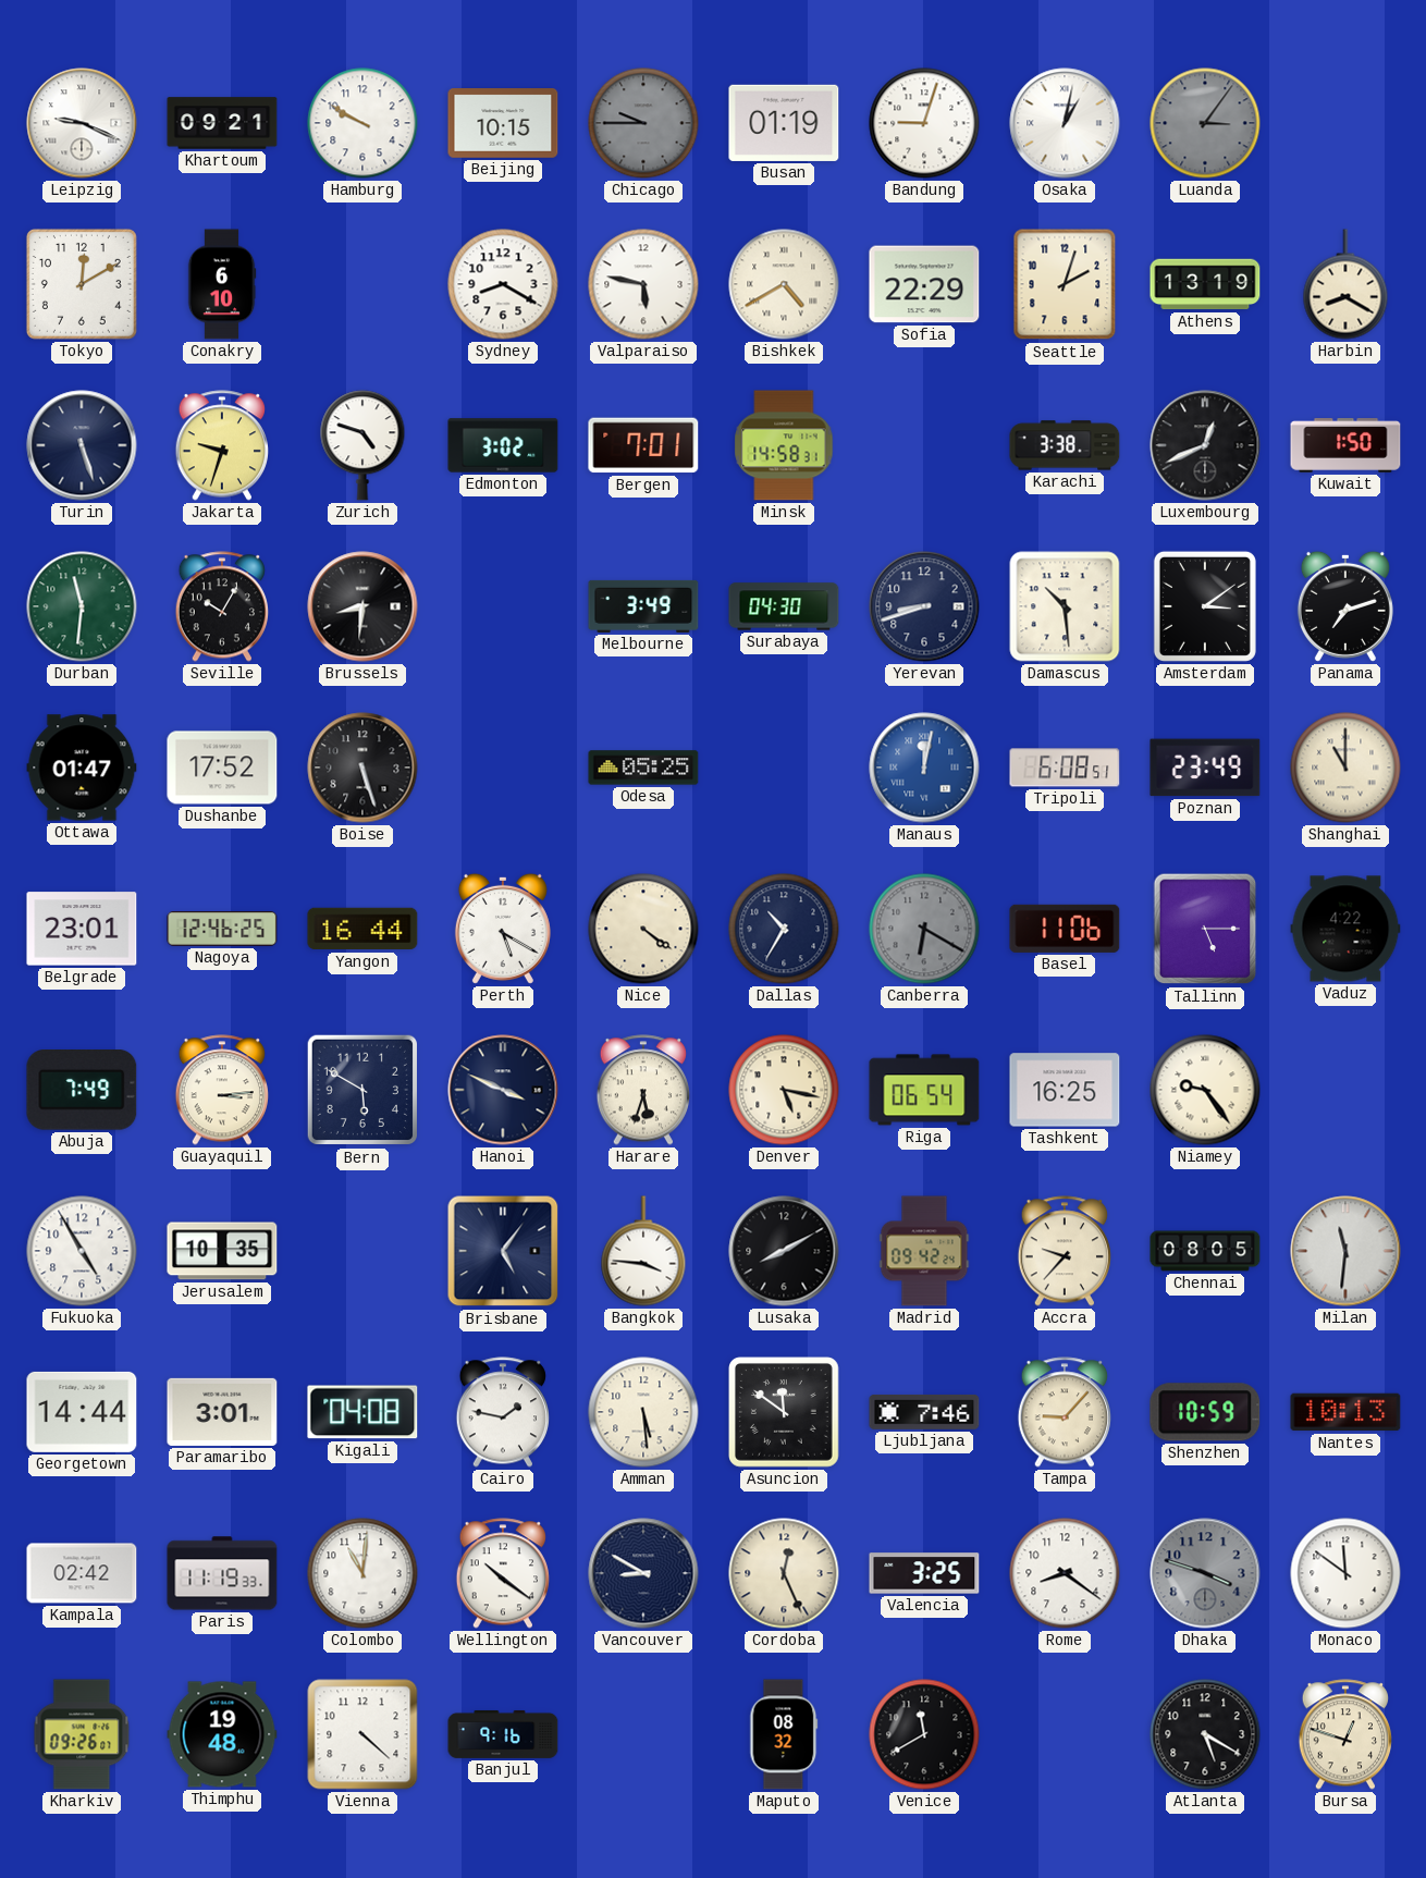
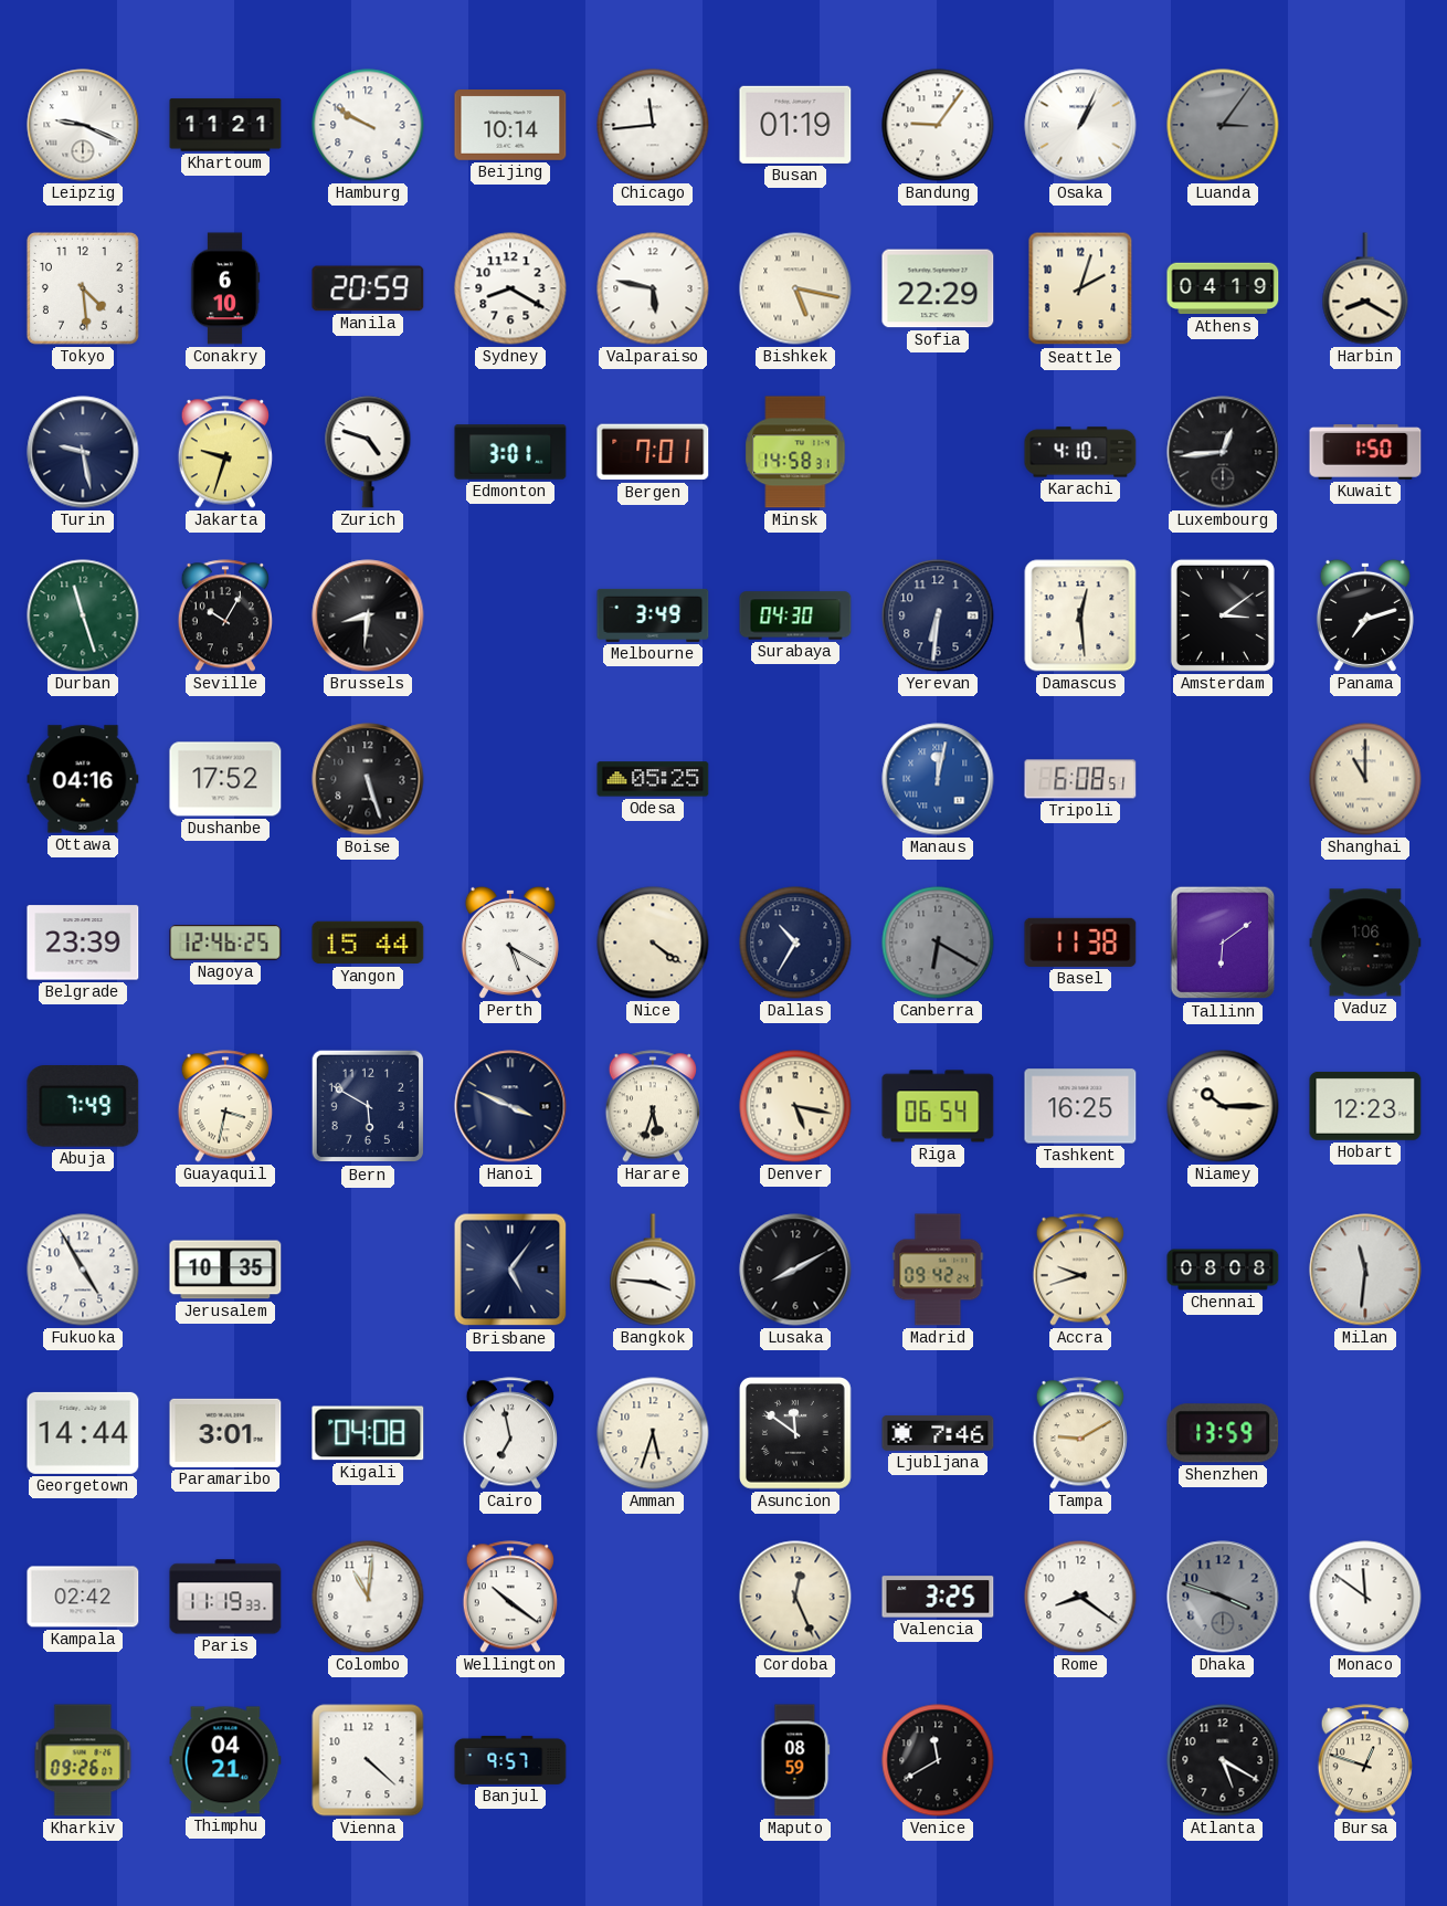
Khartoum: 09:21 -> 11:21
Beijing: 10:15 -> 10:14
Chicago: 9:45 -> 11:44
Chicago dial: grey -> white
Bandung: 9:03 -> 9:06
Osaka: 1:02 -> 1:04
Tokyo: 12:10 -> 4:29
Manila: none -> 20:59
Bishkek: 4:40 -> 5:17
Athens: 13:19 -> 04:19
Turin: 5:27 -> 9:28
Edmonton: 3:02 -> 3:01
Karachi: 3:38 -> 4:10
Luxembourg: 12:41 -> 12:44
Durban: 11:31 -> 11:27
Yerevan: 8:42 -> 6:31
Damascus: 10:29 -> 12:29
Ottawa: 01:47 -> 04:16
Poznan: 23:49 -> none
Belgrade: 23:01 -> 23:39
Yangon: 16:44 -> 15:44
Basel: 11:06 -> 11:38
Tallinn: 5:15 -> 6:09
Vaduz: 4:22 -> 1:06
Guayaquil: 3:14 -> 3:32
Niamey: 9:24 -> 10:15
Hobart: none -> 12:23
Accra: 9:37 -> 9:42
Chennai: 08:05 -> 08:08
Cairo: 1:47 -> 6:58
Amman: 5:29 -> 5:33
Tampa: 9:07 -> 9:10
Shenzhen: 10:59 -> 13:59
Nantes: 10:13 -> none
Vancouver: 8:50 -> none
Thimphu: 19:48 -> 04:21
Banjul: 9:16 -> 9:57
Maputo: 08:32 -> 08:59
